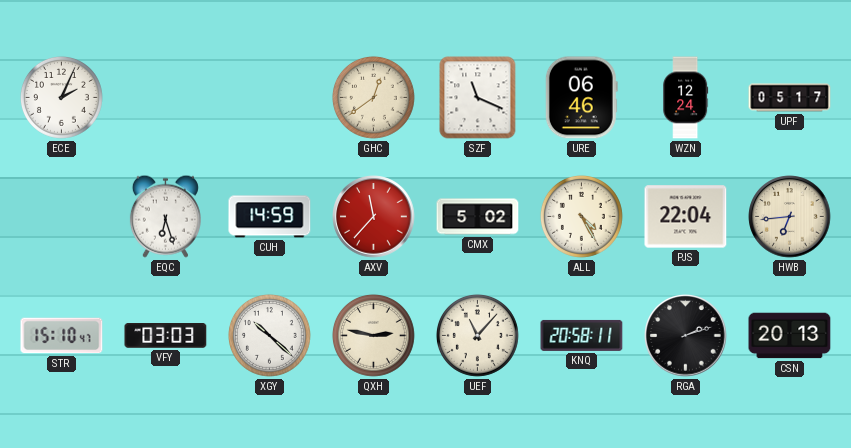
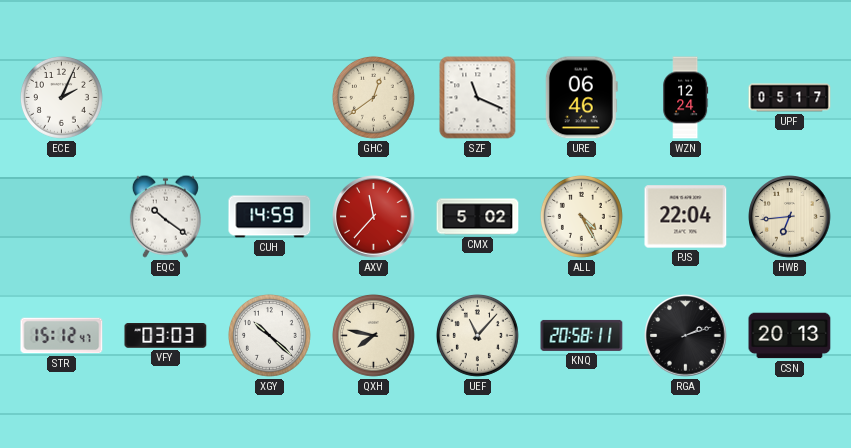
EQC: 6:27 -> 10:21
STR: 15:10 -> 15:12
QXH: 2:47 -> 7:47
